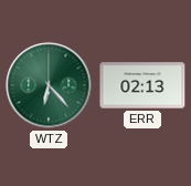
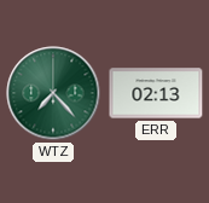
WTZ: 6:23 -> 7:23
